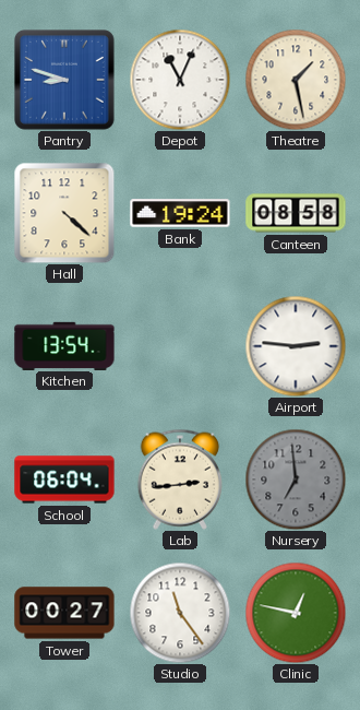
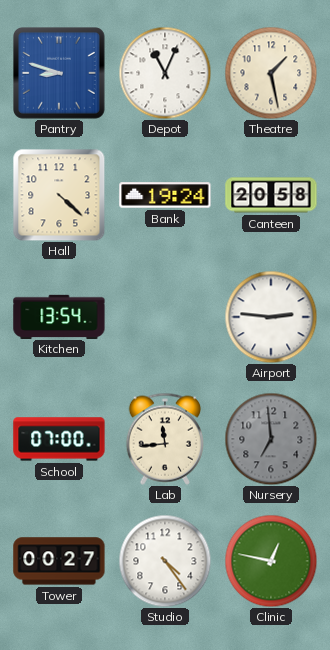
Canteen: 08:58 -> 20:58
School: 06:04 -> 07:00
Lab: 2:44 -> 11:44
Studio: 11:24 -> 4:24
